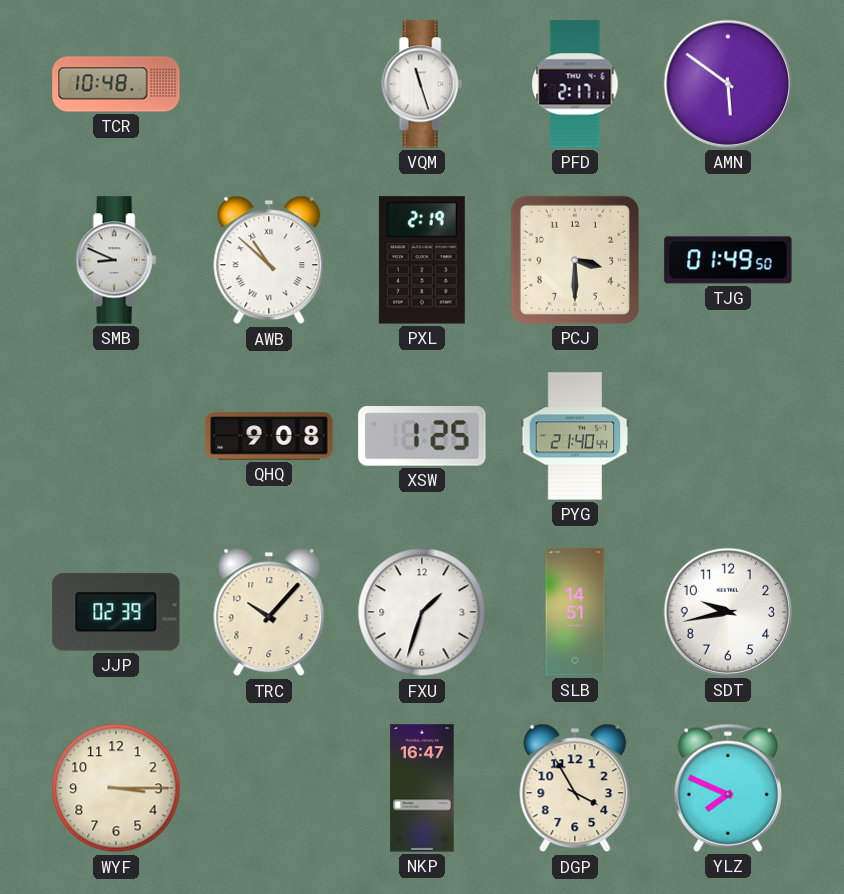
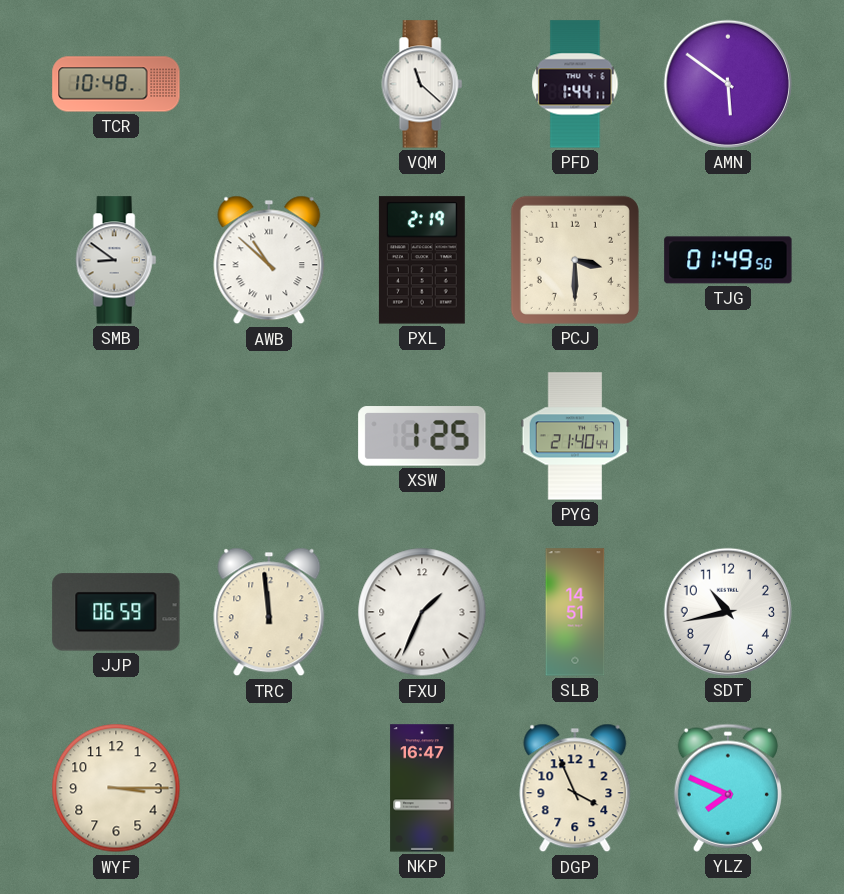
VQM: 11:27 -> 11:22
PFD: 2:17 -> 1:44
SMB: 8:49 -> 8:51
QHQ: 9:08 -> none
JJP: 02:39 -> 06:59
TRC: 10:07 -> 11:59
FXU: 1:33 -> 1:34
SDT: 9:43 -> 10:43
DGP: 3:55 -> 3:56
